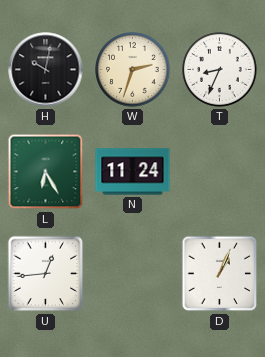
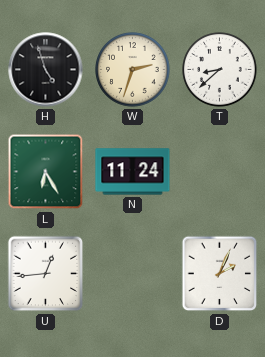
H: 10:02 -> 4:57
T: 8:34 -> 8:38
D: 1:04 -> 2:04
